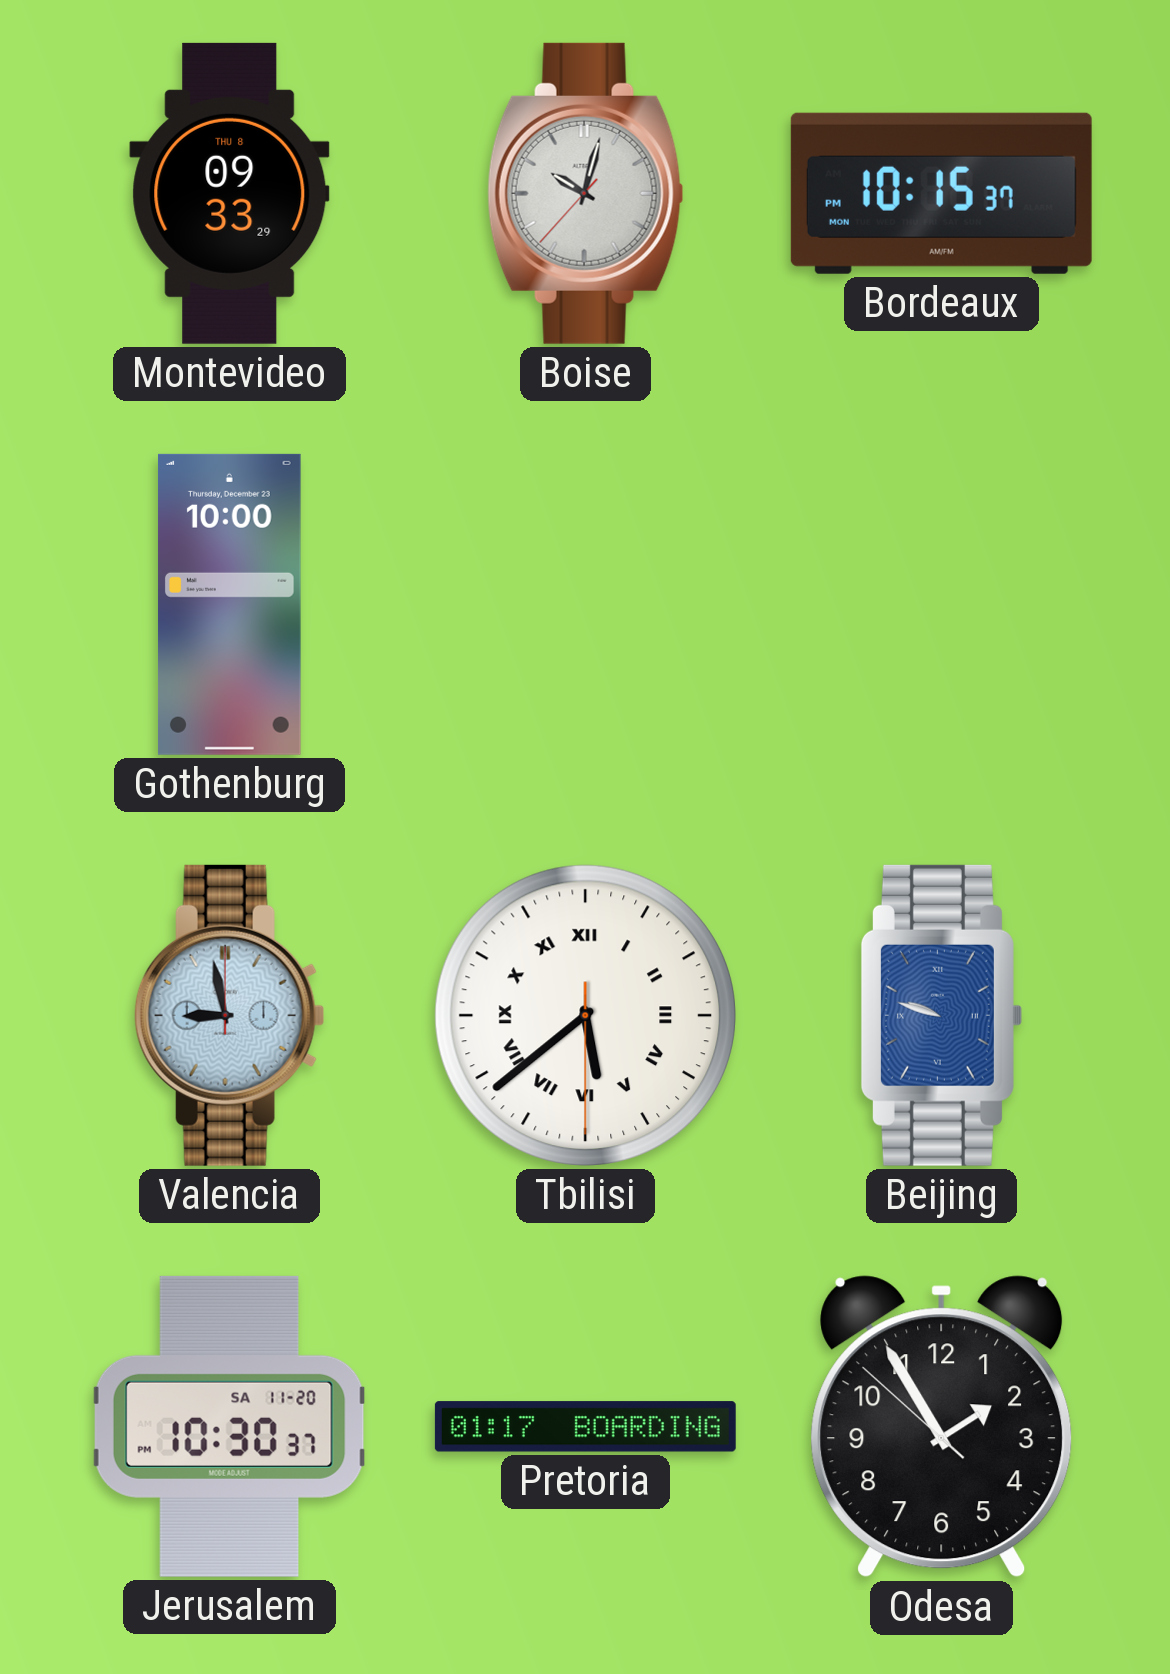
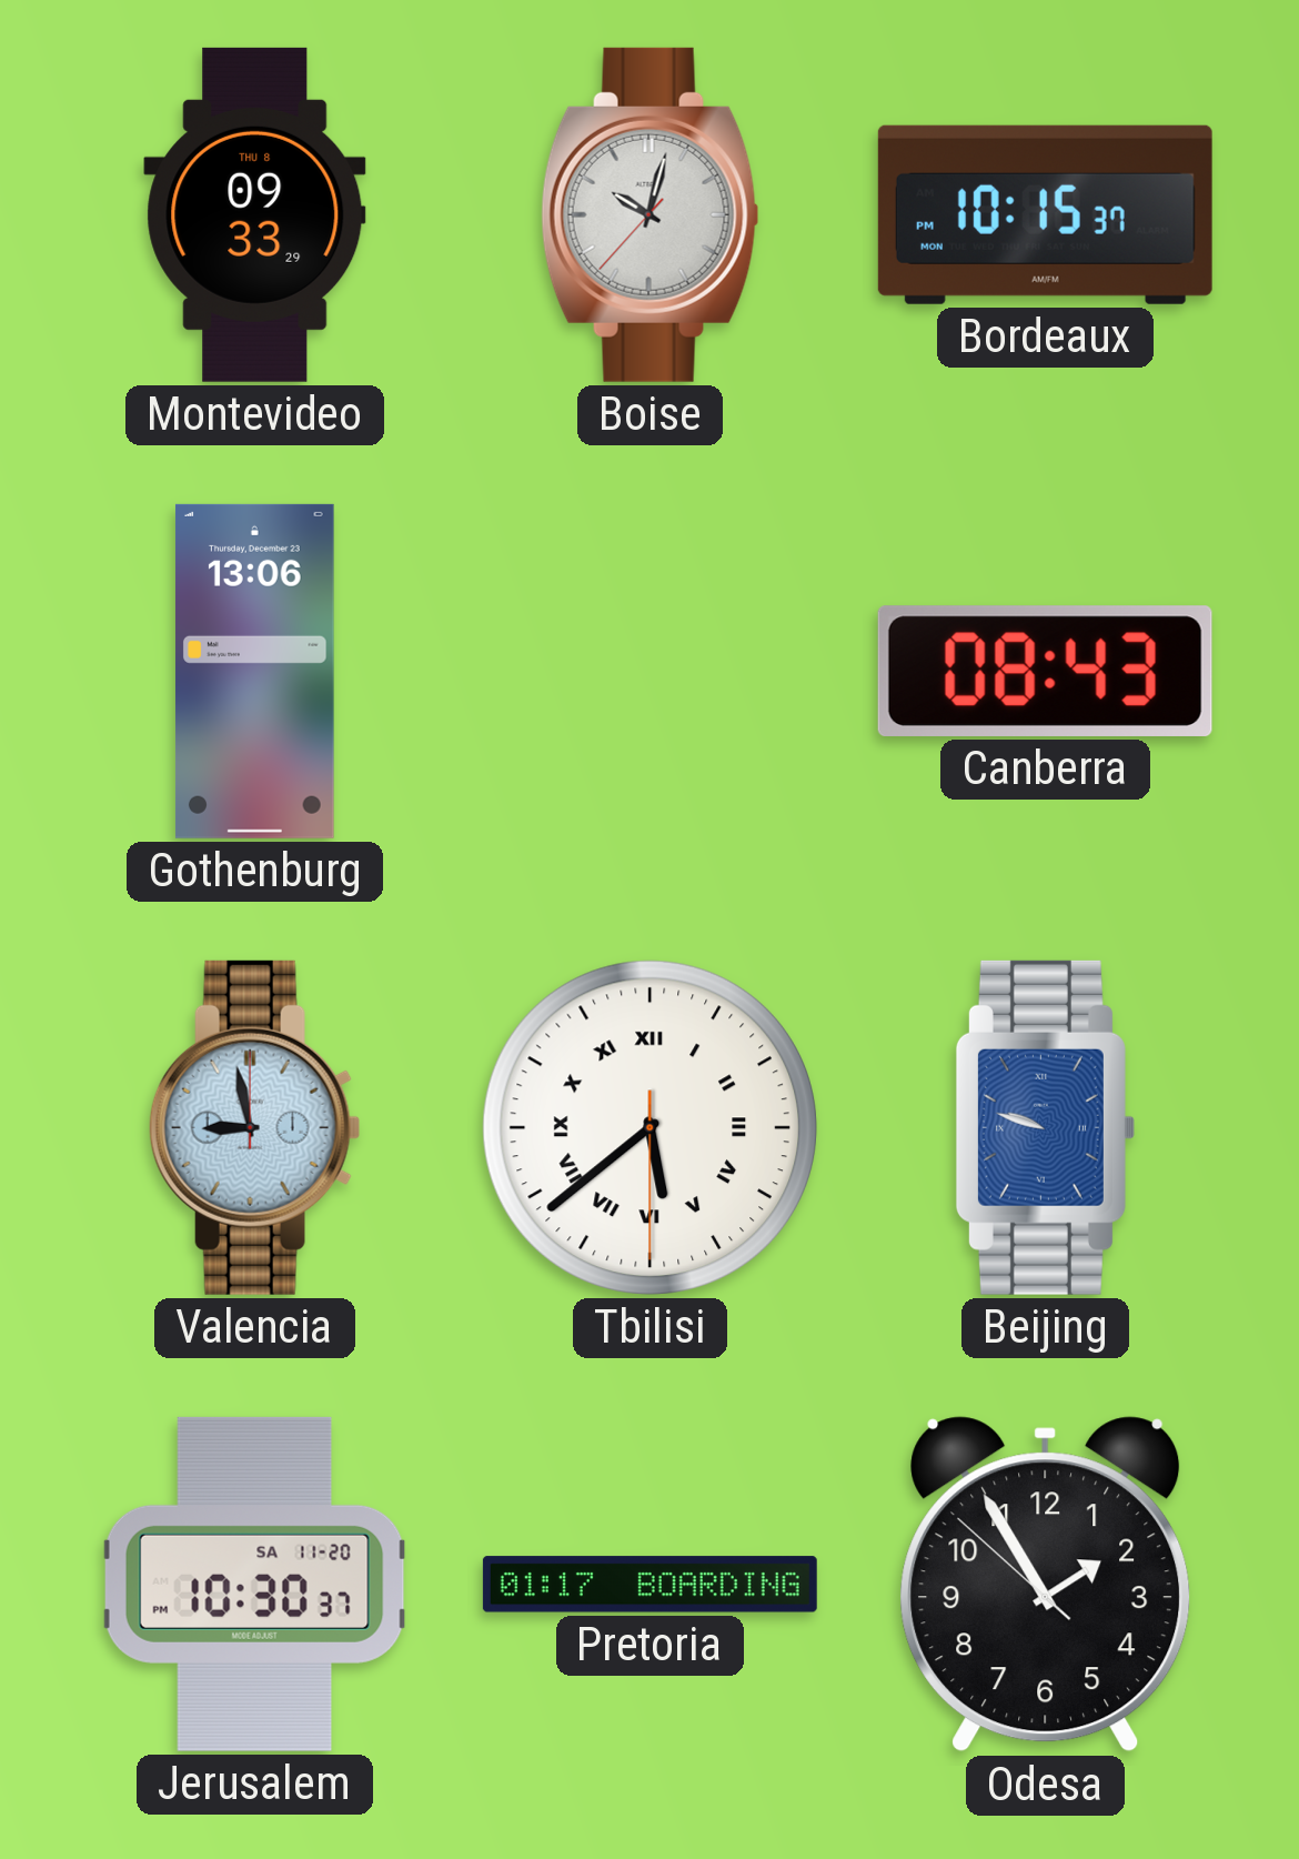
Gothenburg: 10:00 -> 13:06
Canberra: none -> 08:43
